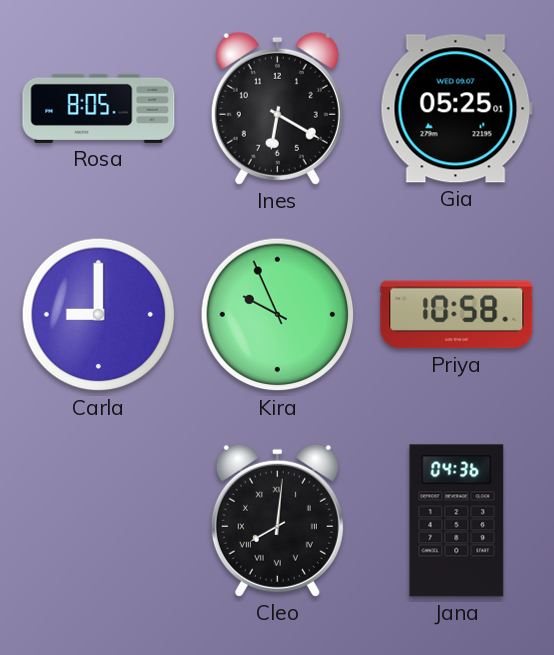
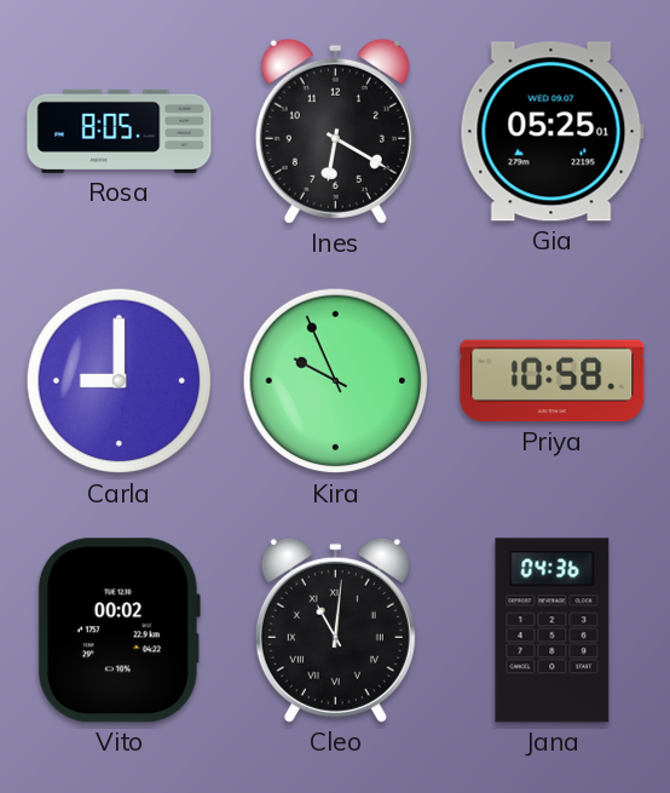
Vito: none -> 00:02
Cleo: 8:01 -> 11:01
